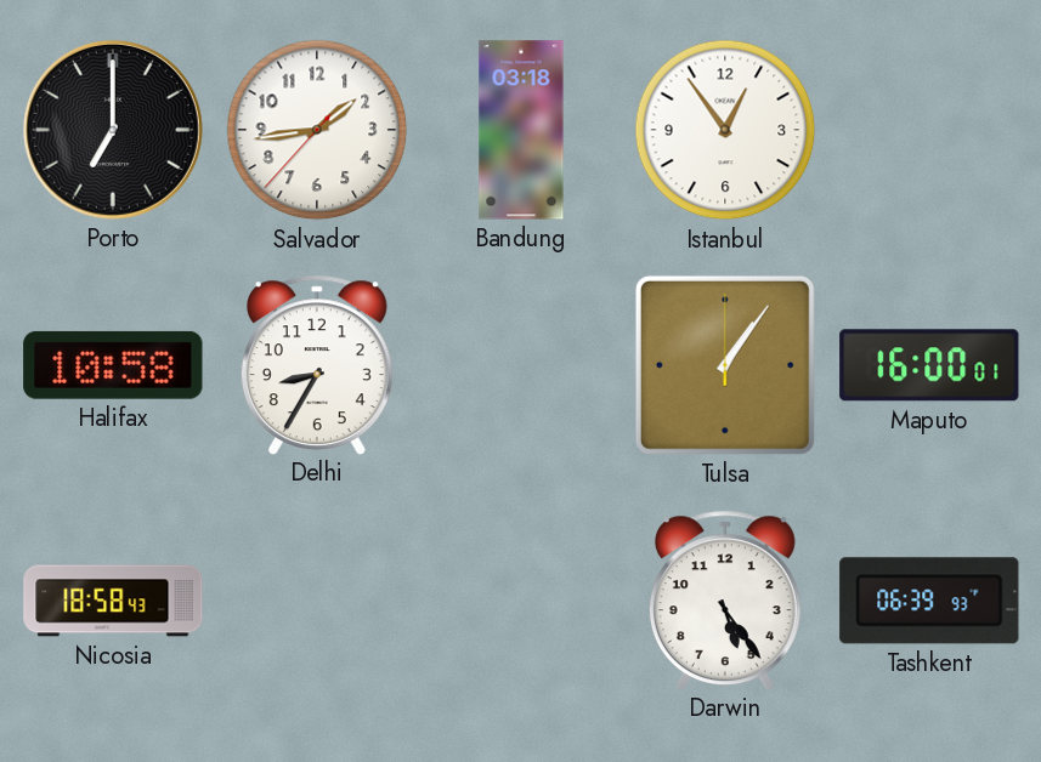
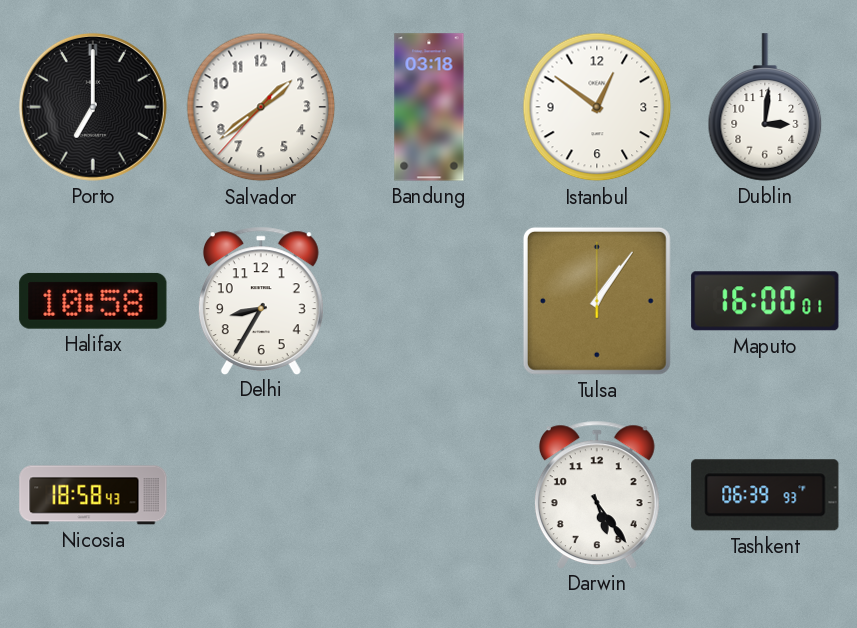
Salvador: 1:43 -> 1:38
Istanbul: 12:54 -> 12:51
Dublin: none -> 3:01
